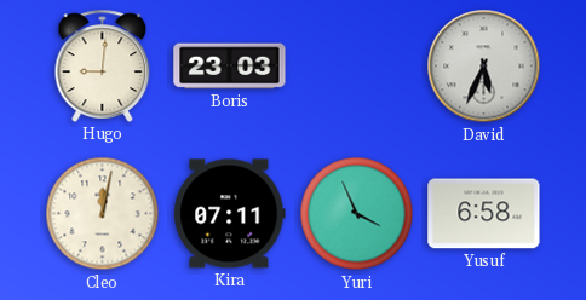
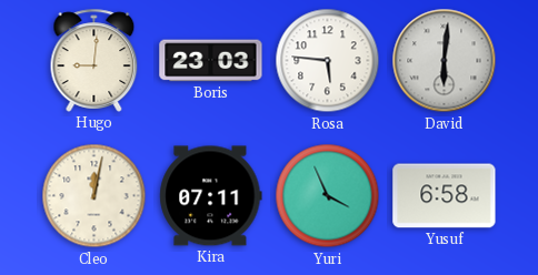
Rosa: none -> 5:46
David: 5:34 -> 6:01
